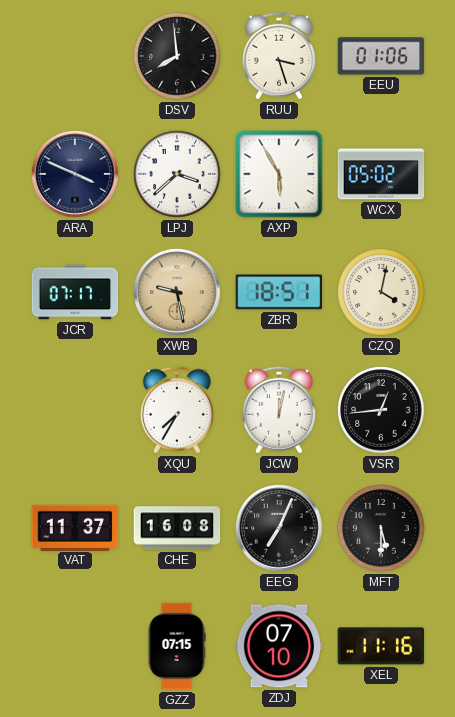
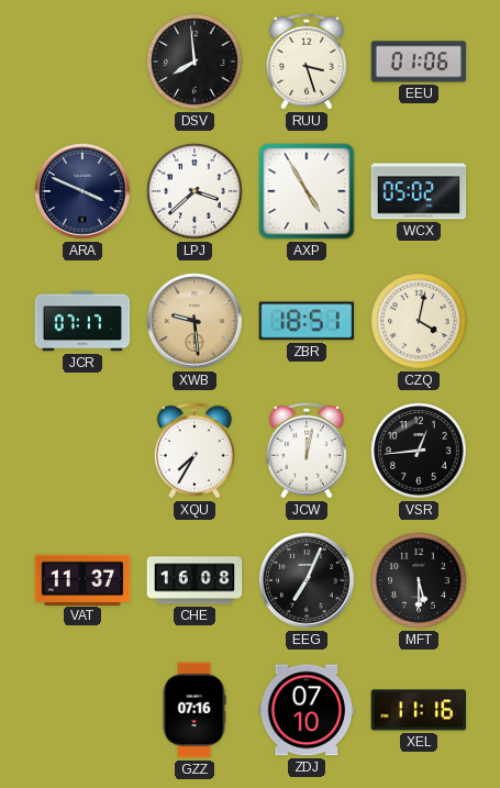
AXP: 5:55 -> 4:55
XWB: 9:28 -> 9:29
GZZ: 07:15 -> 07:16
